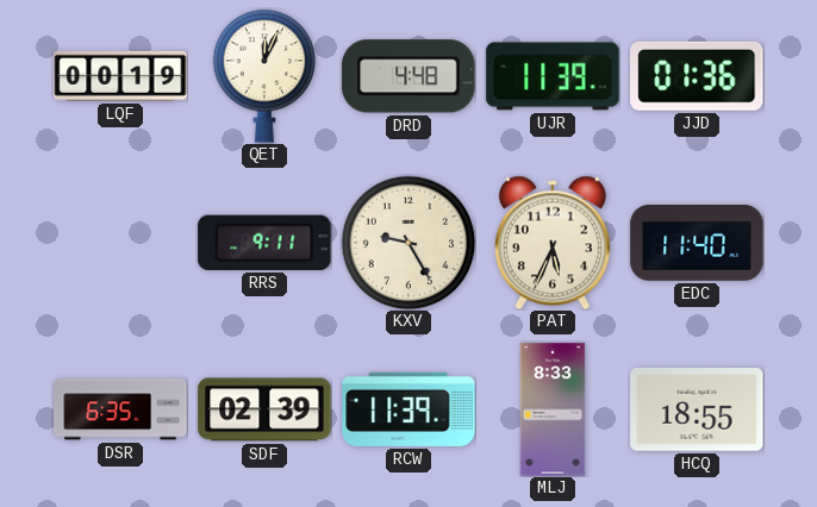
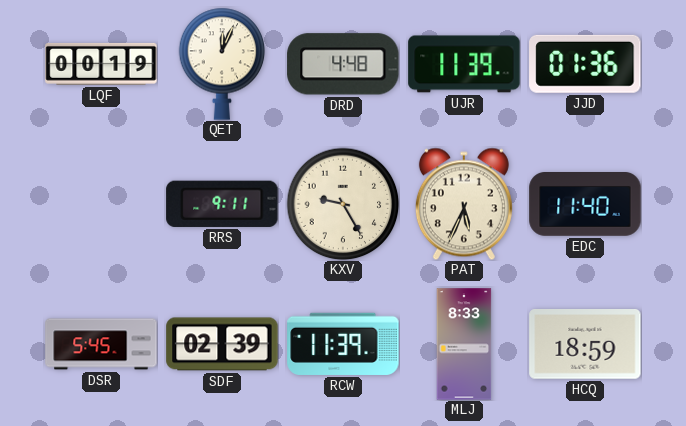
DSR: 6:35 -> 5:45
HCQ: 18:55 -> 18:59
